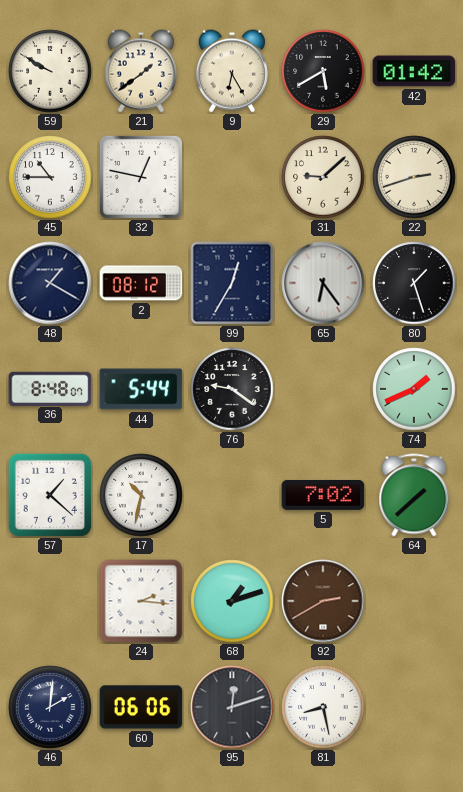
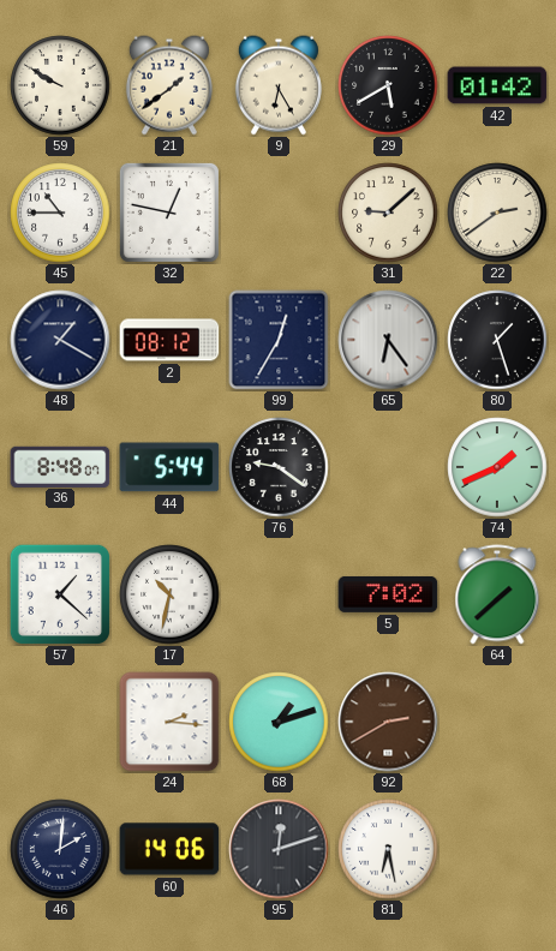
22: 2:42 -> 2:39
60: 06:06 -> 14:06
81: 8:28 -> 6:28
